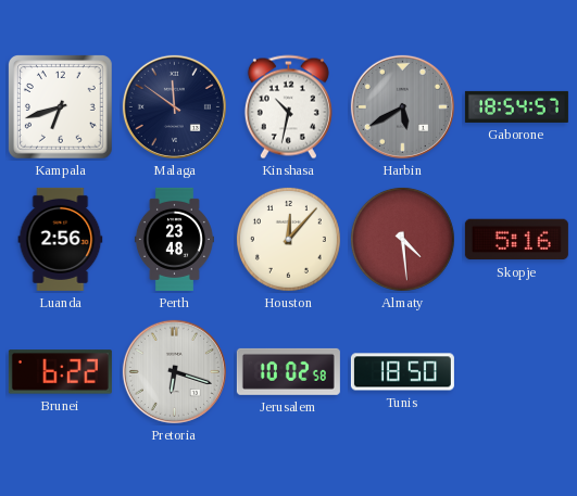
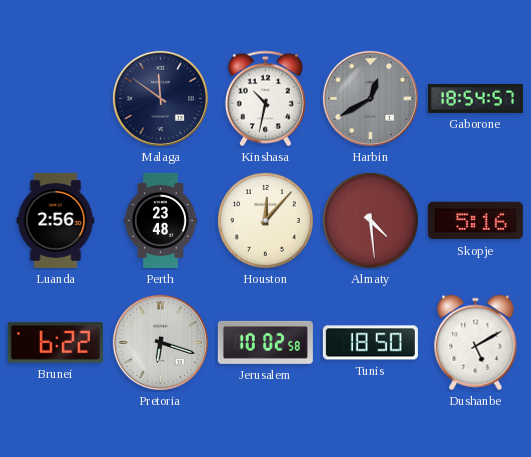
Kampala: 6:42 -> none
Harbin: 5:40 -> 12:40
Dushanbe: none -> 5:10
